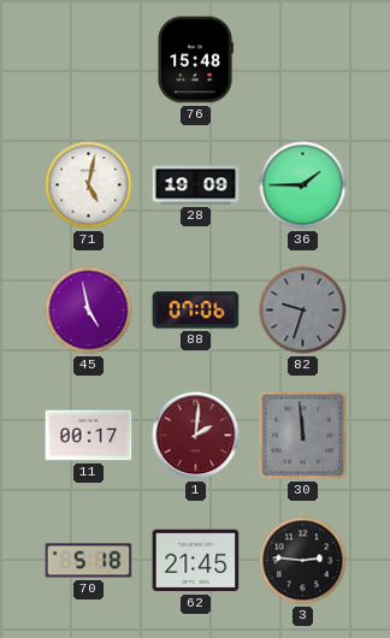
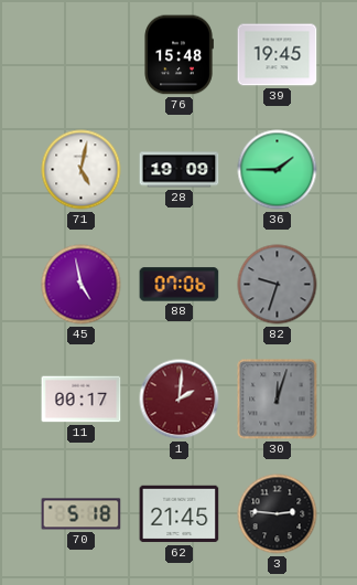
39: none -> 19:45
30: 11:59 -> 12:03
